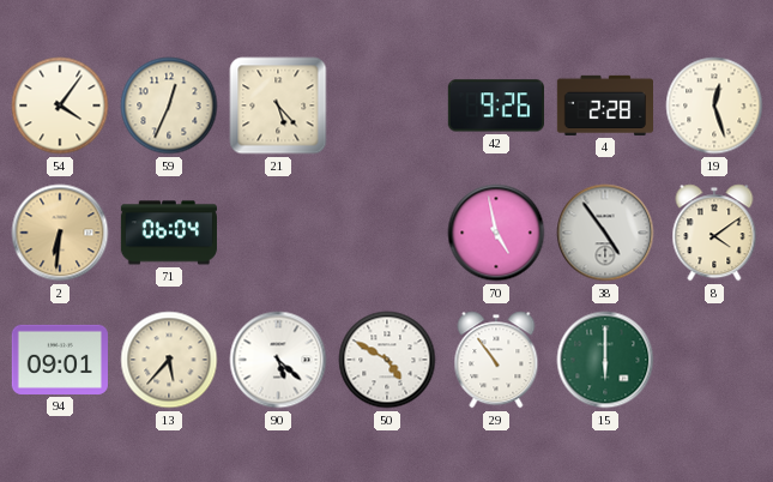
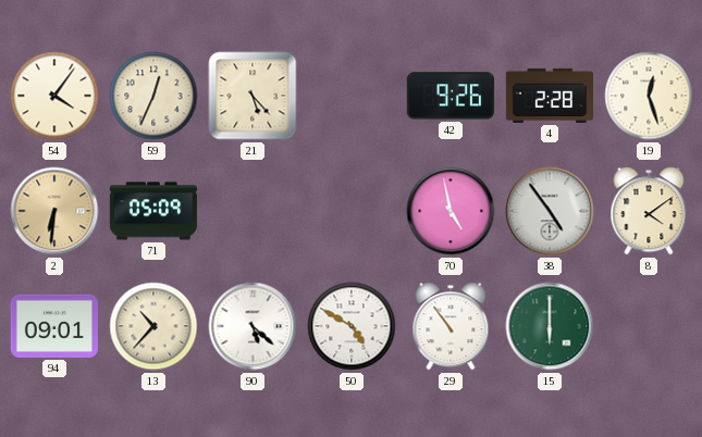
71: 06:04 -> 05:09
13: 5:37 -> 10:37
